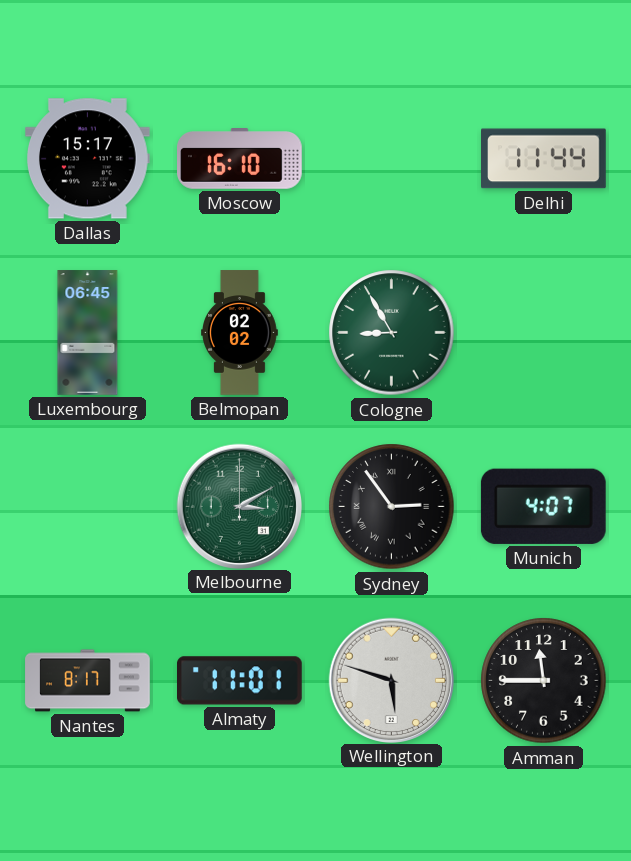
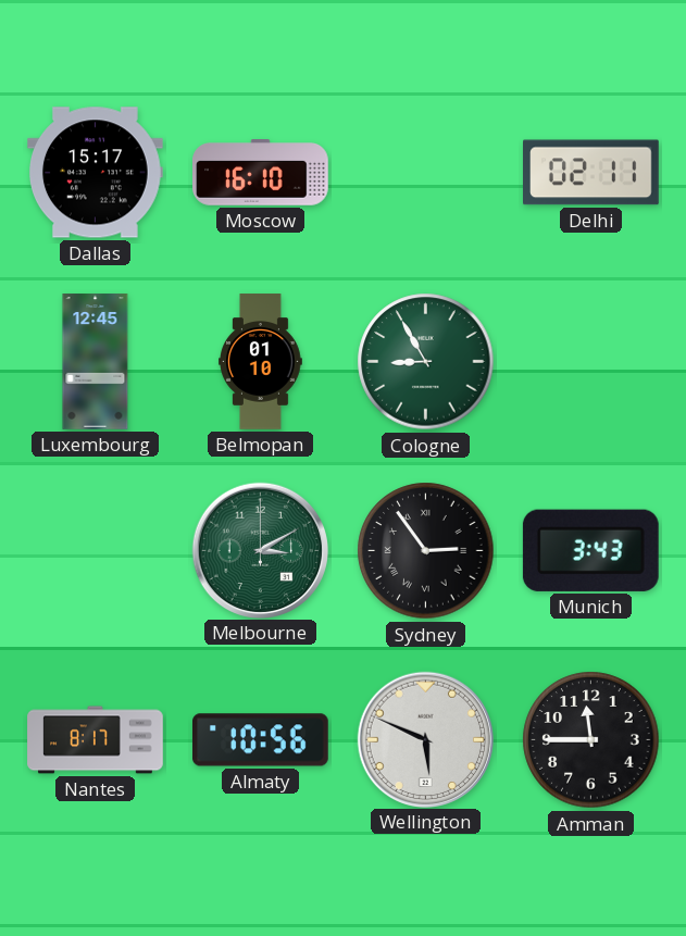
Delhi: 11:44 -> 02:11
Luxembourg: 06:45 -> 12:45
Belmopan: 02:02 -> 01:10
Munich: 4:07 -> 3:43
Almaty: 11:01 -> 10:56
Wellington: 5:48 -> 5:49
